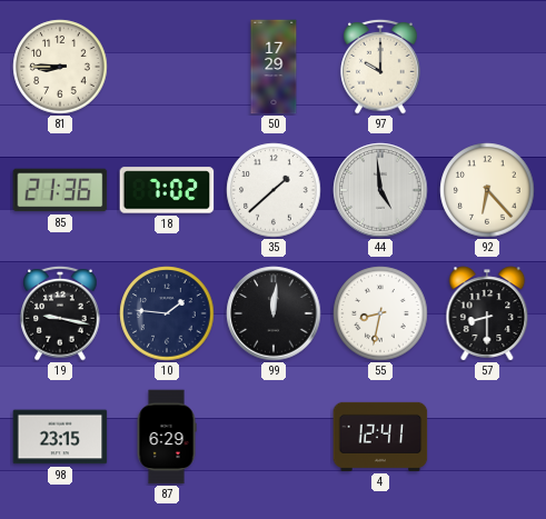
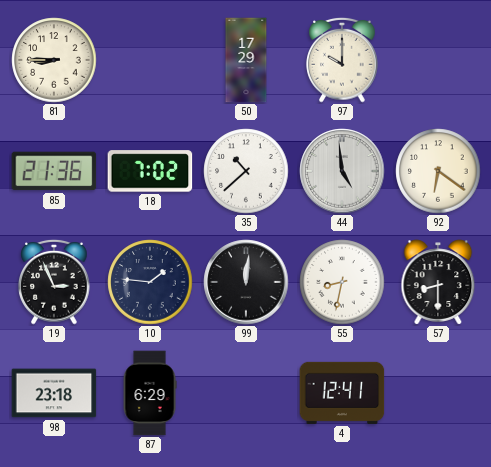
35: 1:38 -> 10:38
92: 6:23 -> 6:21
19: 9:17 -> 2:56
98: 23:15 -> 23:18
